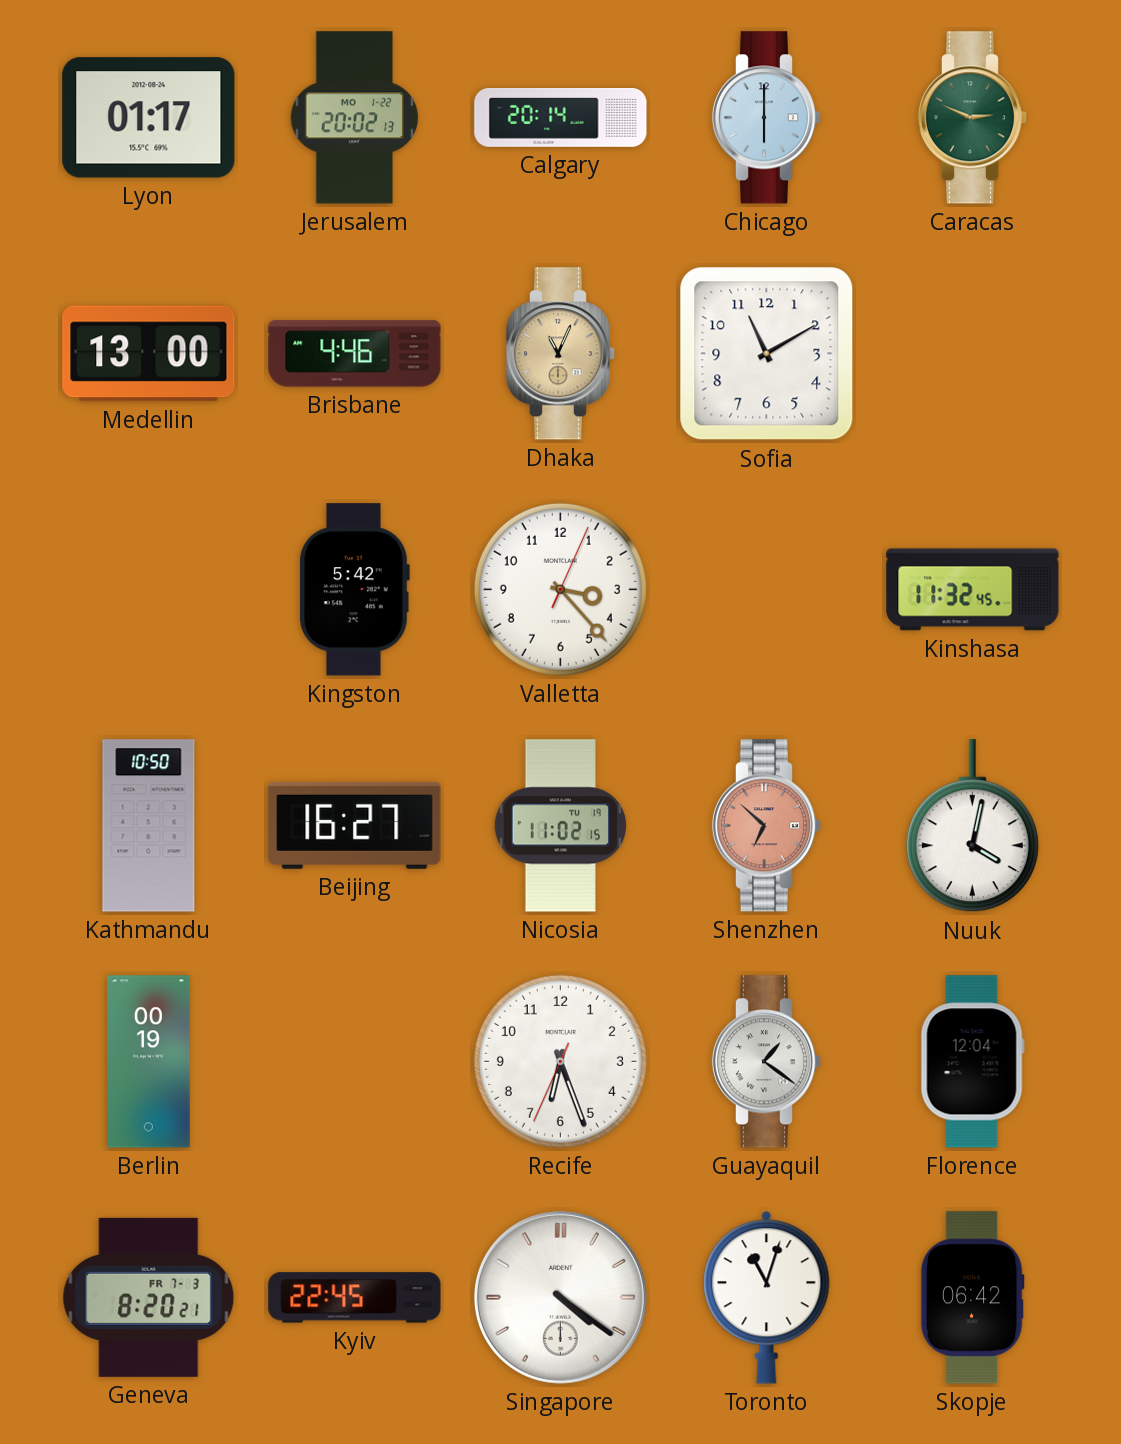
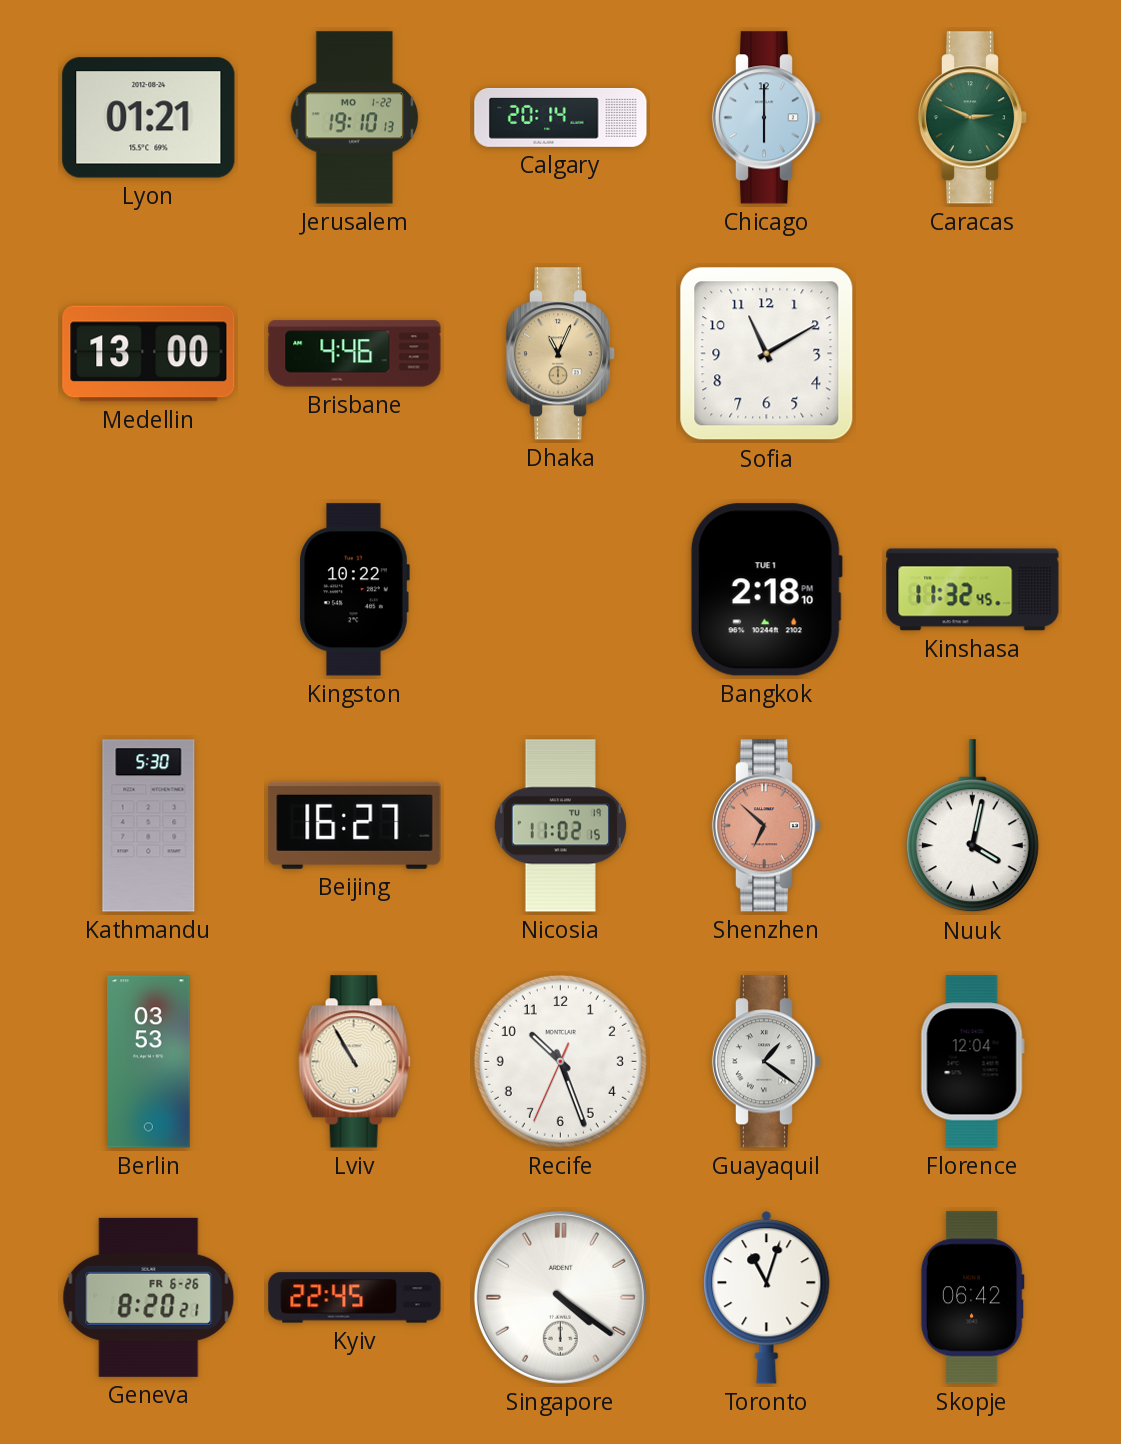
Lyon: 01:17 -> 01:21
Jerusalem: 20:02 -> 19:10
Kingston: 5:42 -> 10:22
Valletta: 3:23 -> none
Bangkok: none -> 2:18
Kathmandu: 10:50 -> 5:30
Berlin: 00:19 -> 03:53
Lviv: none -> 10:55
Recife: 6:26 -> 10:26
Geneva date: FR 7-3 -> FR 6-26
